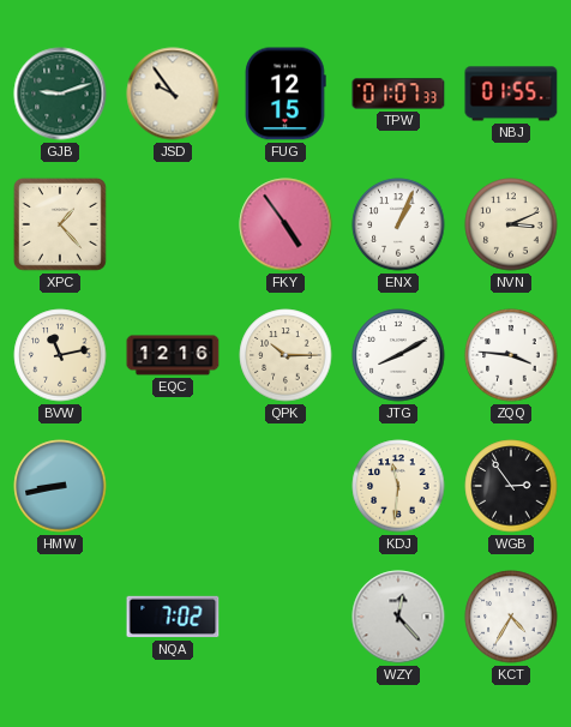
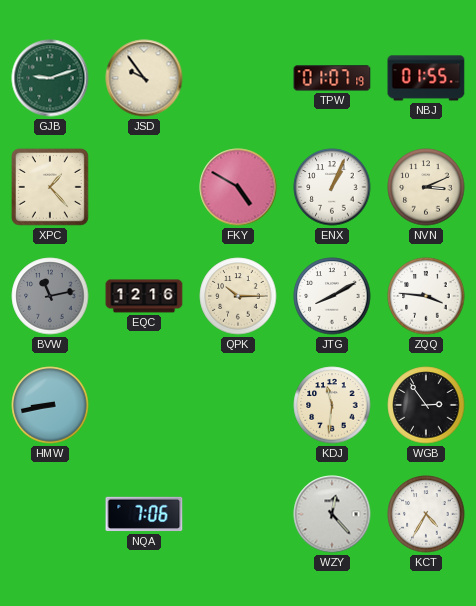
FUG: 12:15 -> none
TPW: 01:07:33 -> 01:07:19
FKY: 4:54 -> 4:50
BVW dial: cream -> grey
NQA: 7:02 -> 7:06
